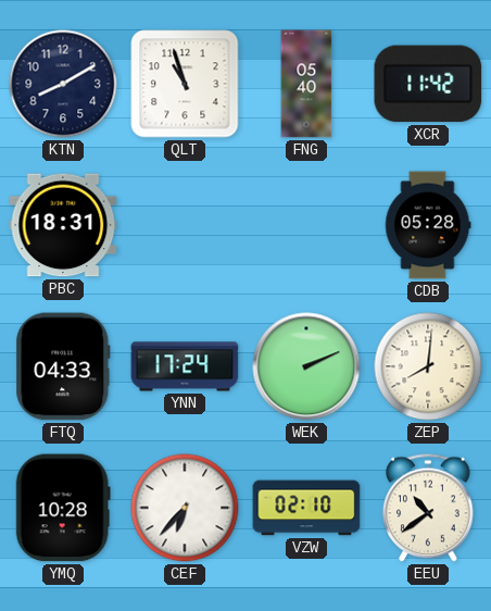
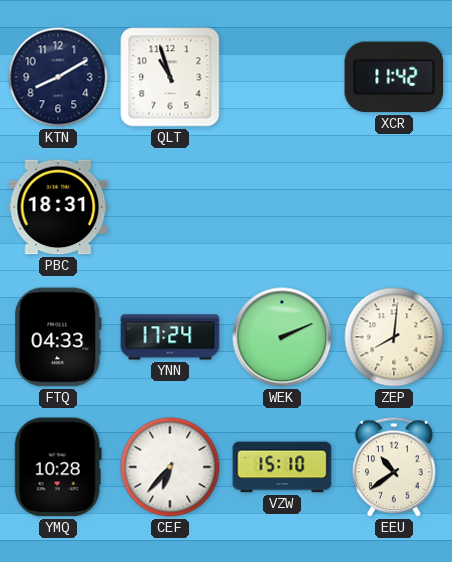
FNG: 05:40 -> none
CDB: 05:28 -> none
VZW: 02:10 -> 15:10
